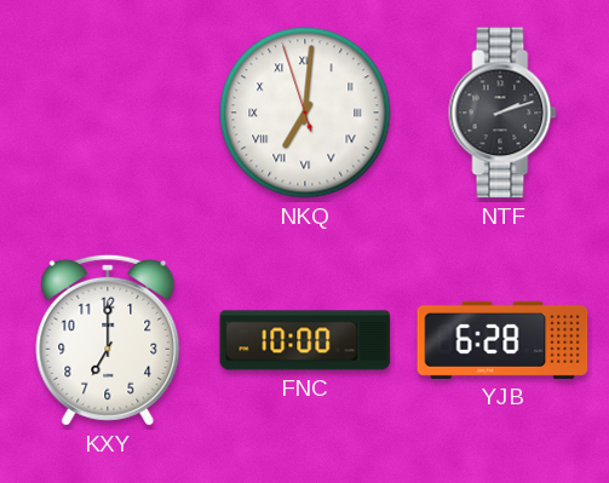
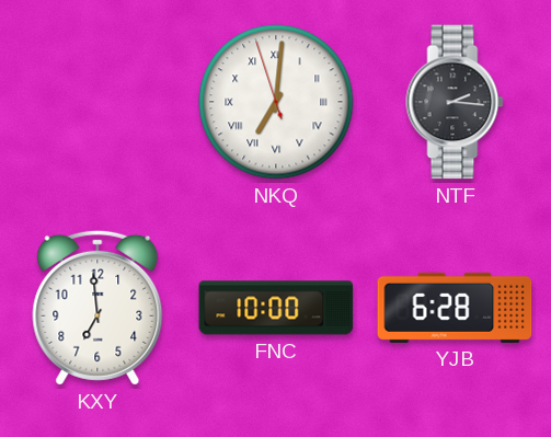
NTF: 2:12 -> 2:16
KXY: 7:00 -> 6:59
